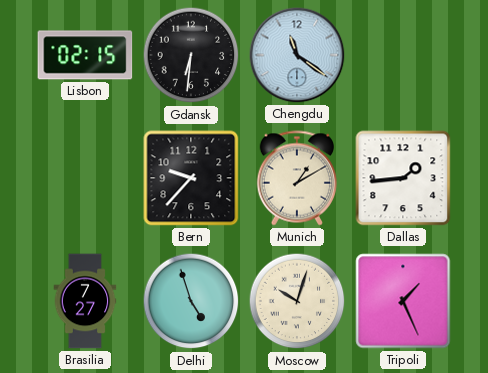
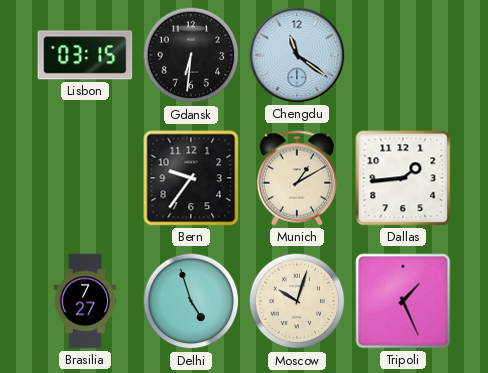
Lisbon: 02:15 -> 03:15
Bern: 9:37 -> 9:36
